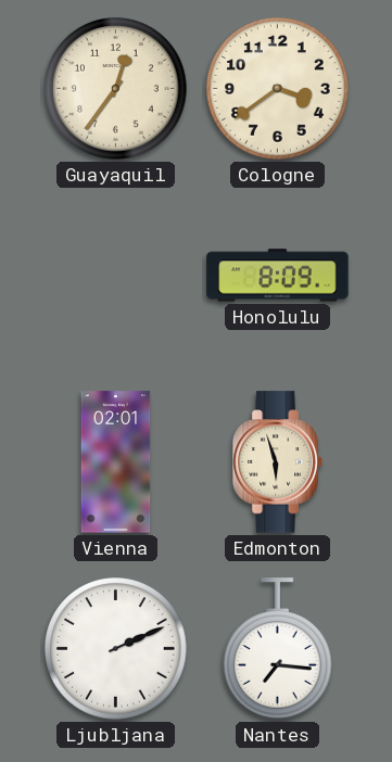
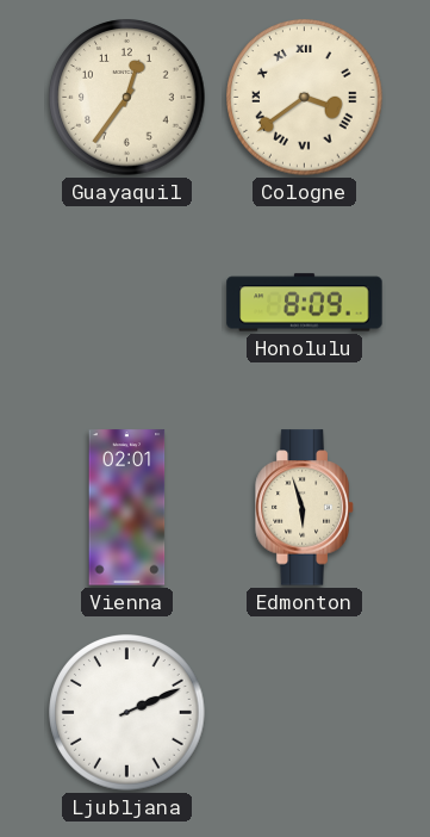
Cologne numerals: Arabic -> Roman
Nantes: 7:16 -> none
